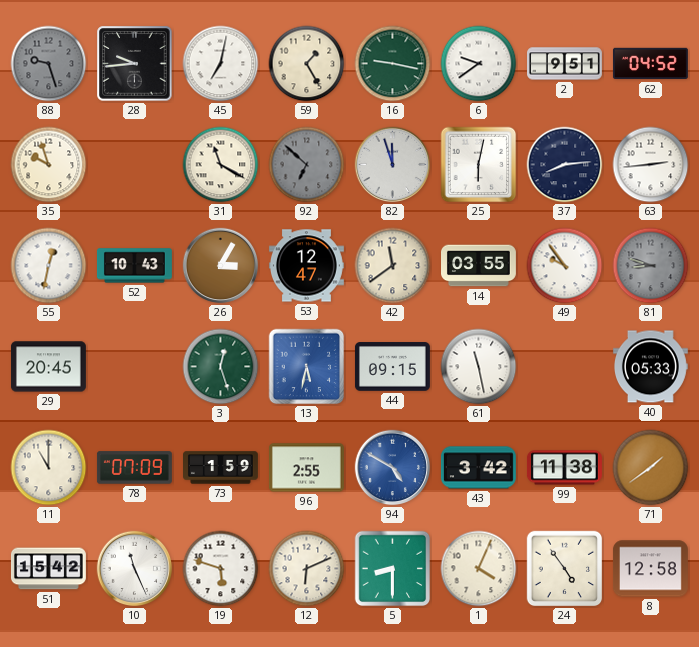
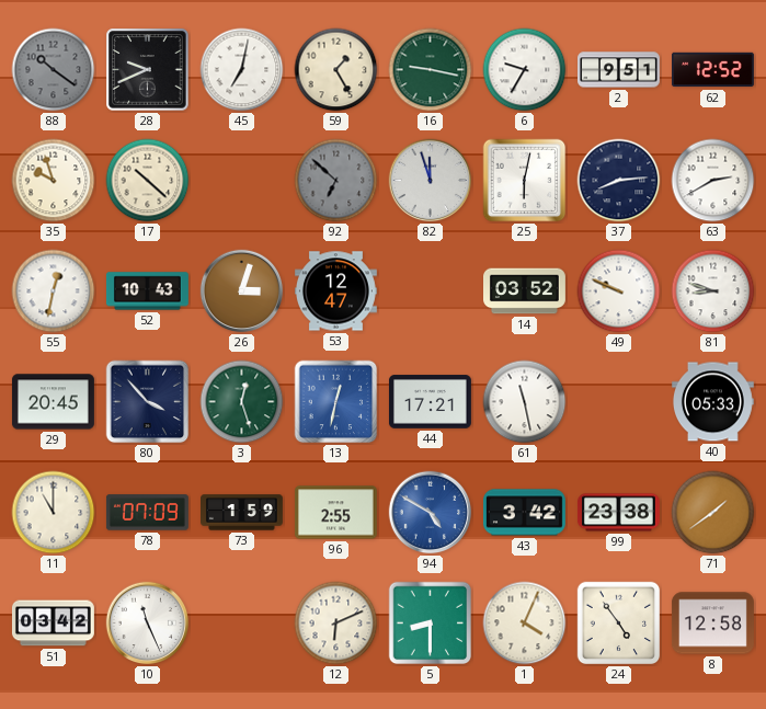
88: 9:27 -> 10:21
28: 9:44 -> 9:41
6: 9:39 -> 9:35
62: 04:52 -> 12:52
17: none -> 10:22
31: 11:20 -> none
63: 2:44 -> 2:40
26: 3:05 -> 3:03
42: 11:39 -> none
14: 03:55 -> 03:52
49: 9:54 -> 9:49
81 dial: grey -> white
80: none -> 3:53
13: 5:32 -> 12:32
44: 09:15 -> 17:21
99: 11:38 -> 23:38
51: 15:42 -> 03:42
19: 5:48 -> none
